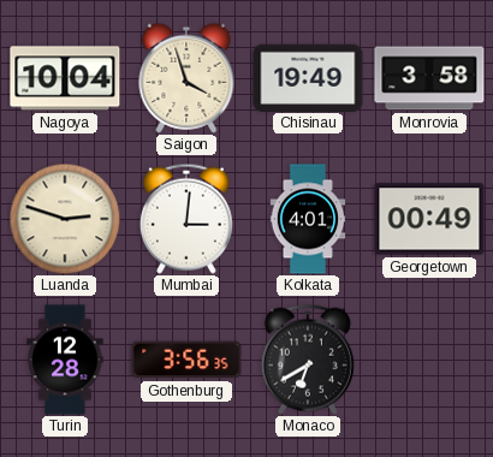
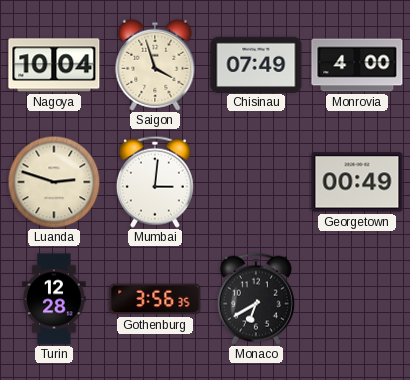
Chisinau: 19:49 -> 07:49
Monrovia: 3:58 -> 4:00
Kolkata: 4:01 -> none
